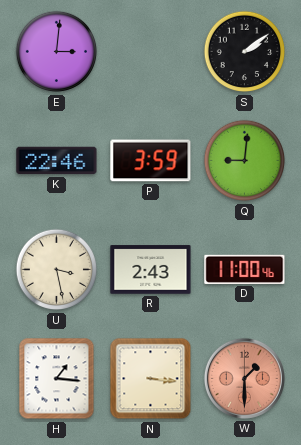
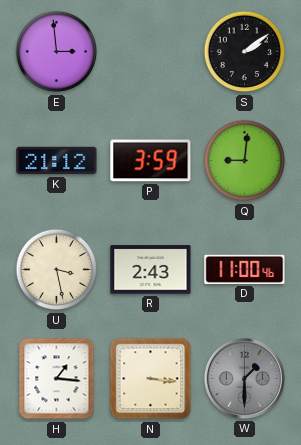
E: 3:01 -> 2:59
K: 22:46 -> 21:12
W dial: salmon -> grey
